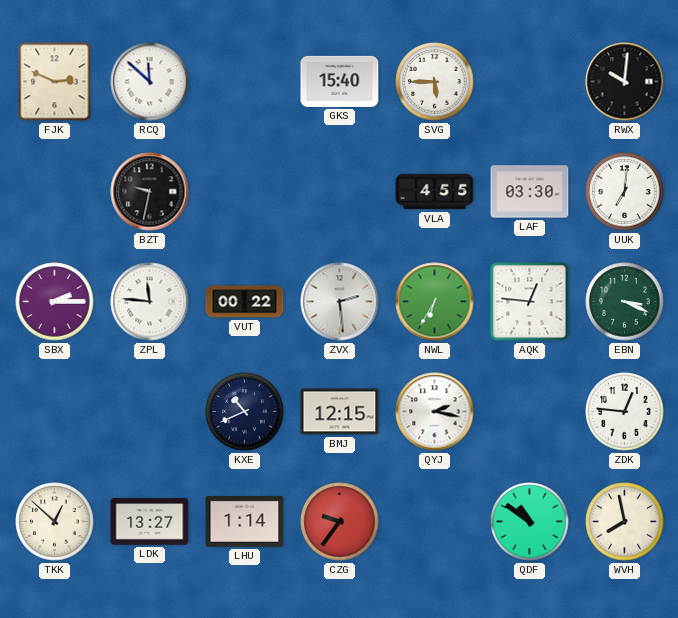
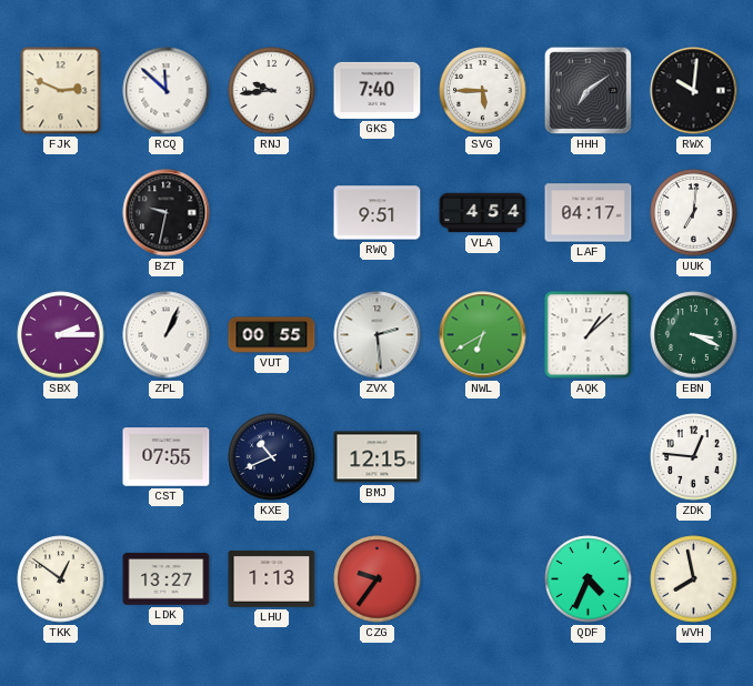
RNJ: none -> 9:44
GKS: 15:40 -> 7:40
HHH: none -> 7:09
RWQ: none -> 9:51
VLA: 4:55 -> 4:54
LAF: 03:30 -> 04:17
ZPL: 11:46 -> 1:04
VUT: 00:22 -> 00:55
NWL: 6:35 -> 6:40
AQK: 12:46 -> 1:08
CST: none -> 07:55
QYJ: 2:17 -> none
TKK: 12:52 -> 12:51
LHU: 1:14 -> 1:13
QDF: 10:51 -> 4:34
